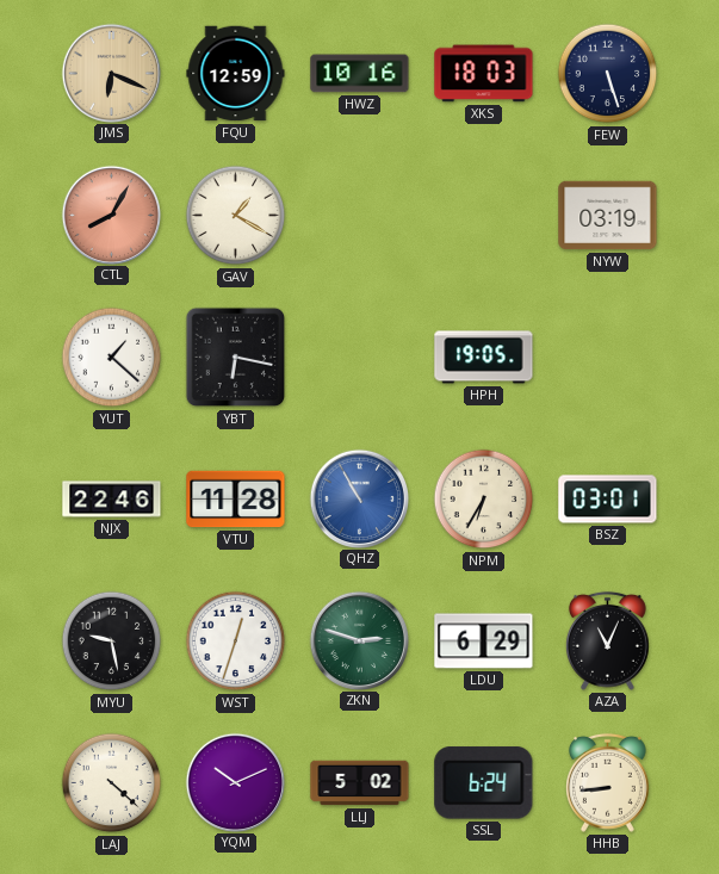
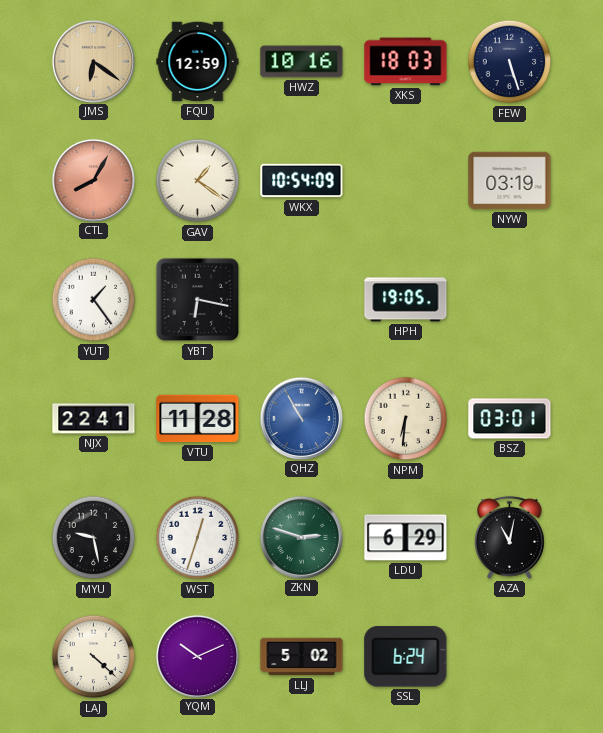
JMS: 6:19 -> 6:21
GAV: 1:20 -> 1:21
WKX: none -> 10:54
YUT: 1:22 -> 1:24
NJX: 22:46 -> 22:41
NPM: 6:35 -> 6:31
AZA: 11:04 -> 11:02
HHB: 8:44 -> none
